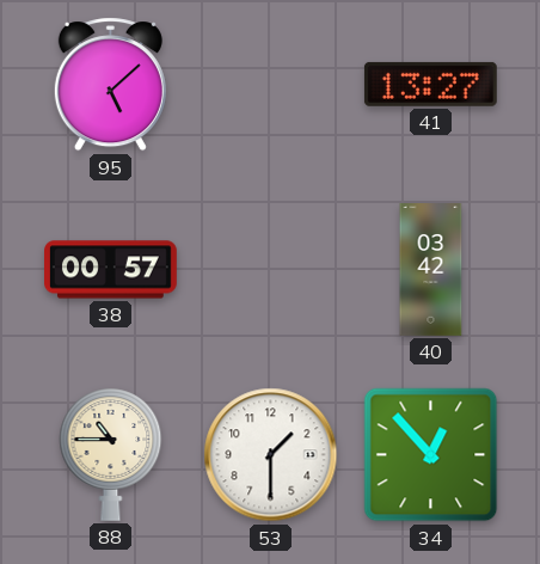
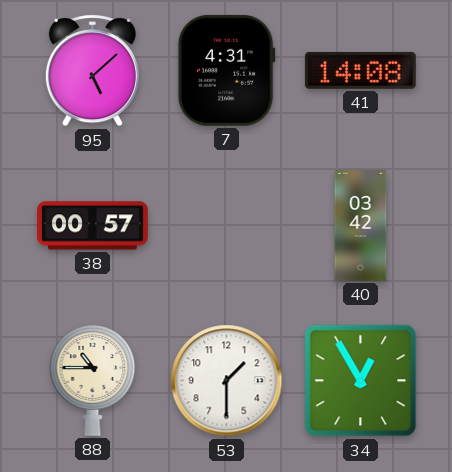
7: none -> 4:31
41: 13:27 -> 14:08
34: 12:53 -> 12:55
